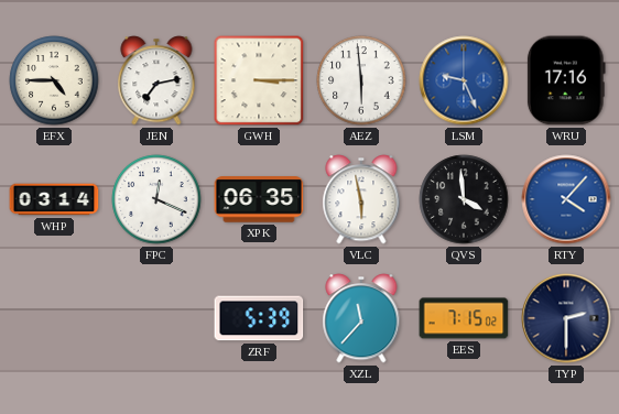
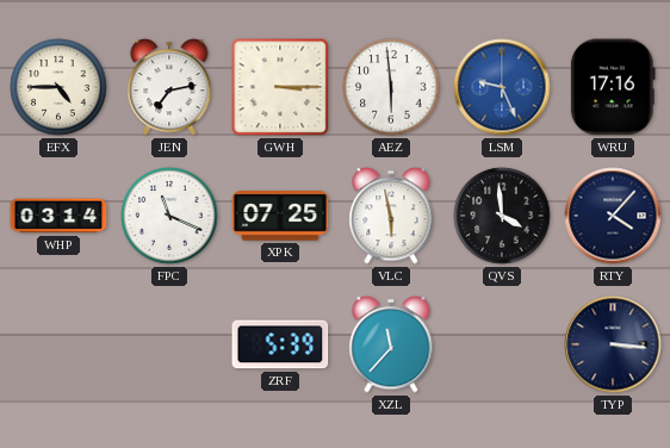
FPC: 12:19 -> 11:19
XPK: 06:35 -> 07:25
RTY dial: blue -> navy
EES: 7:15 -> none
TYP: 2:30 -> 3:16
